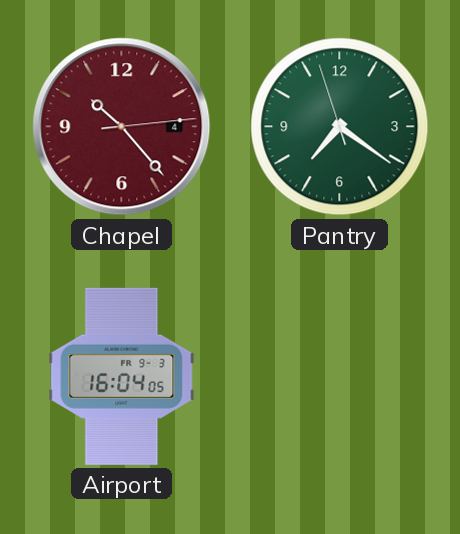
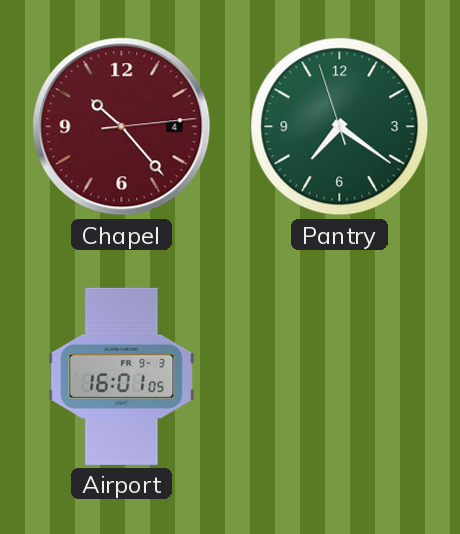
Airport: 16:04 -> 16:01
